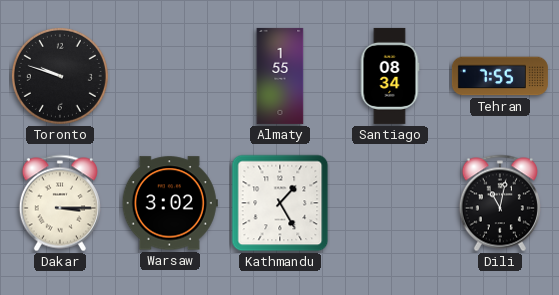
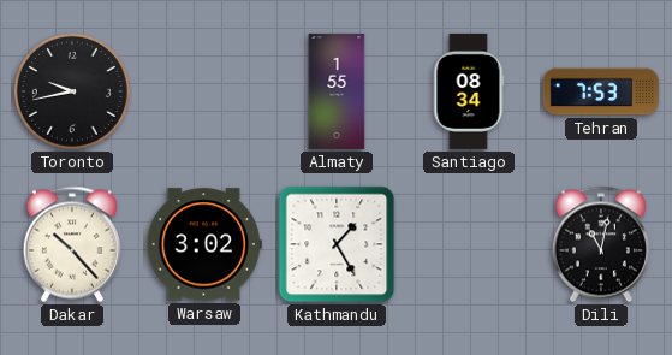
Toronto: 9:48 -> 9:43
Tehran: 7:55 -> 7:53
Dakar: 3:15 -> 10:23
